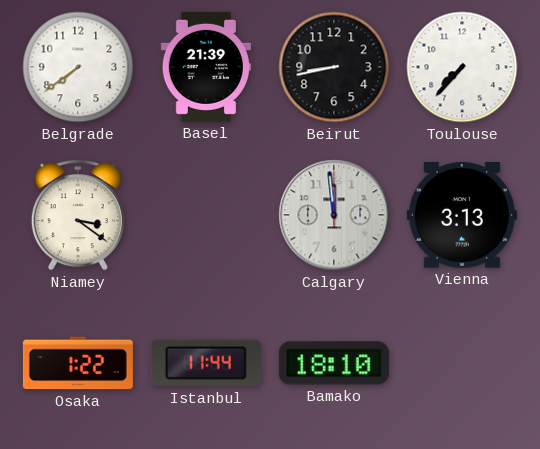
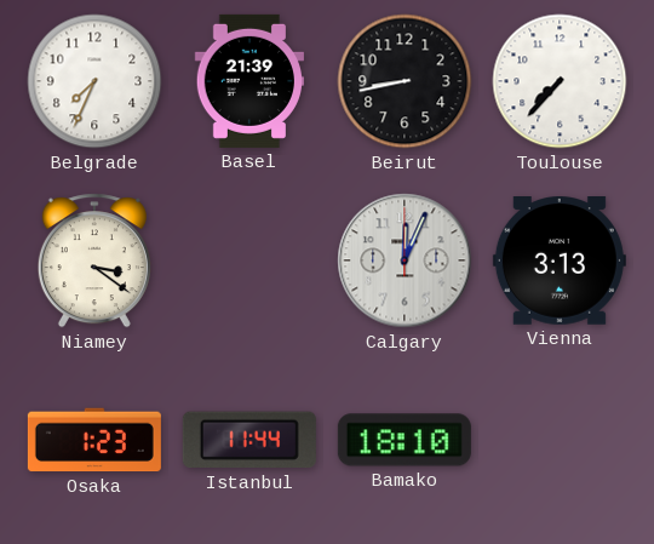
Belgrade: 7:39 -> 7:34
Calgary: 11:59 -> 12:04
Osaka: 1:22 -> 1:23
